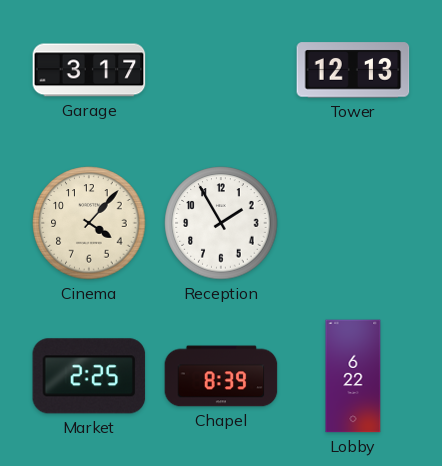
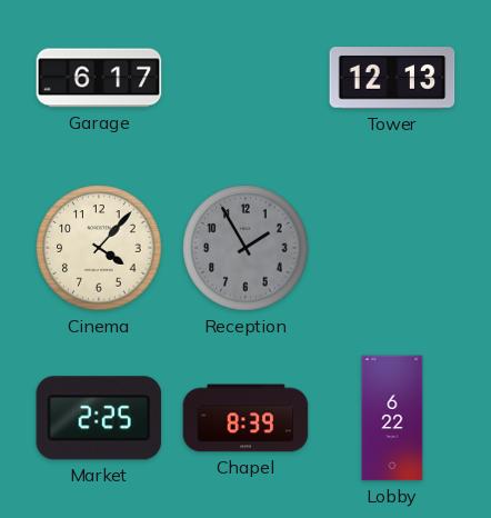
Garage: 3:17 -> 6:17
Reception dial: white -> grey
